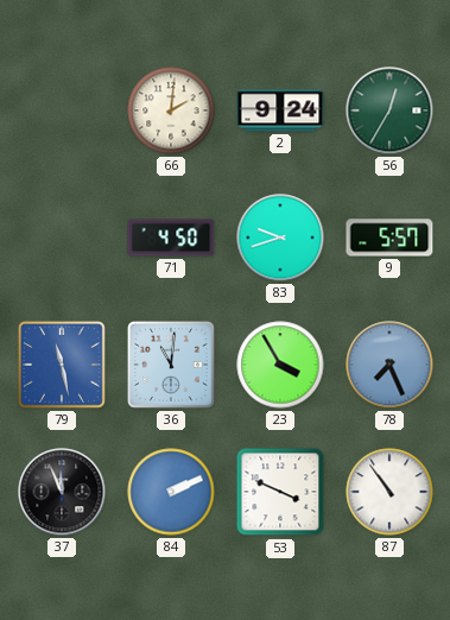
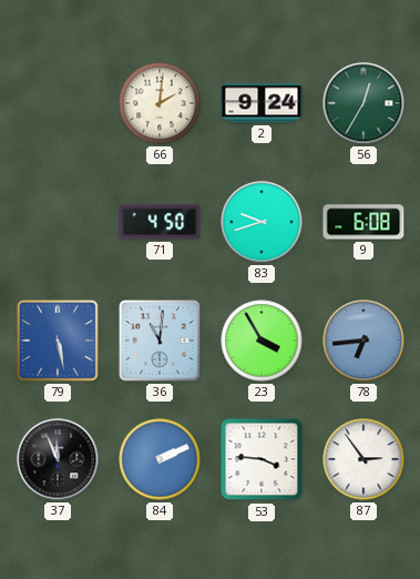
9: 5:57 -> 6:08
79: 11:28 -> 5:28
78: 7:26 -> 6:44
53: 3:49 -> 3:46
87: 10:54 -> 2:54
